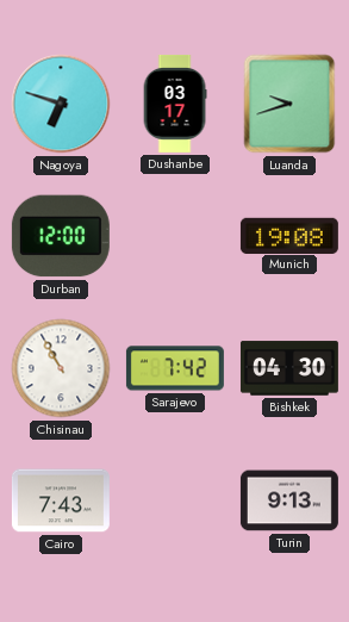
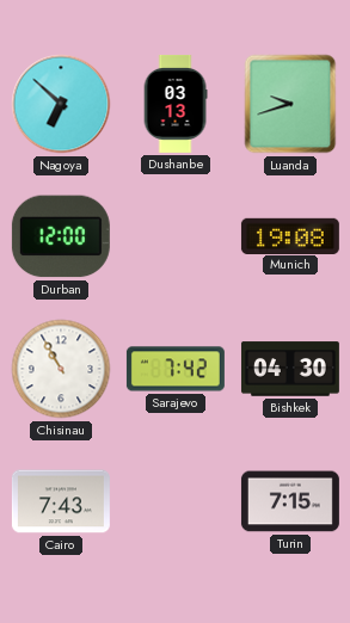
Nagoya: 6:48 -> 6:52
Dushanbe: 03:17 -> 03:13
Turin: 9:13 -> 7:15
